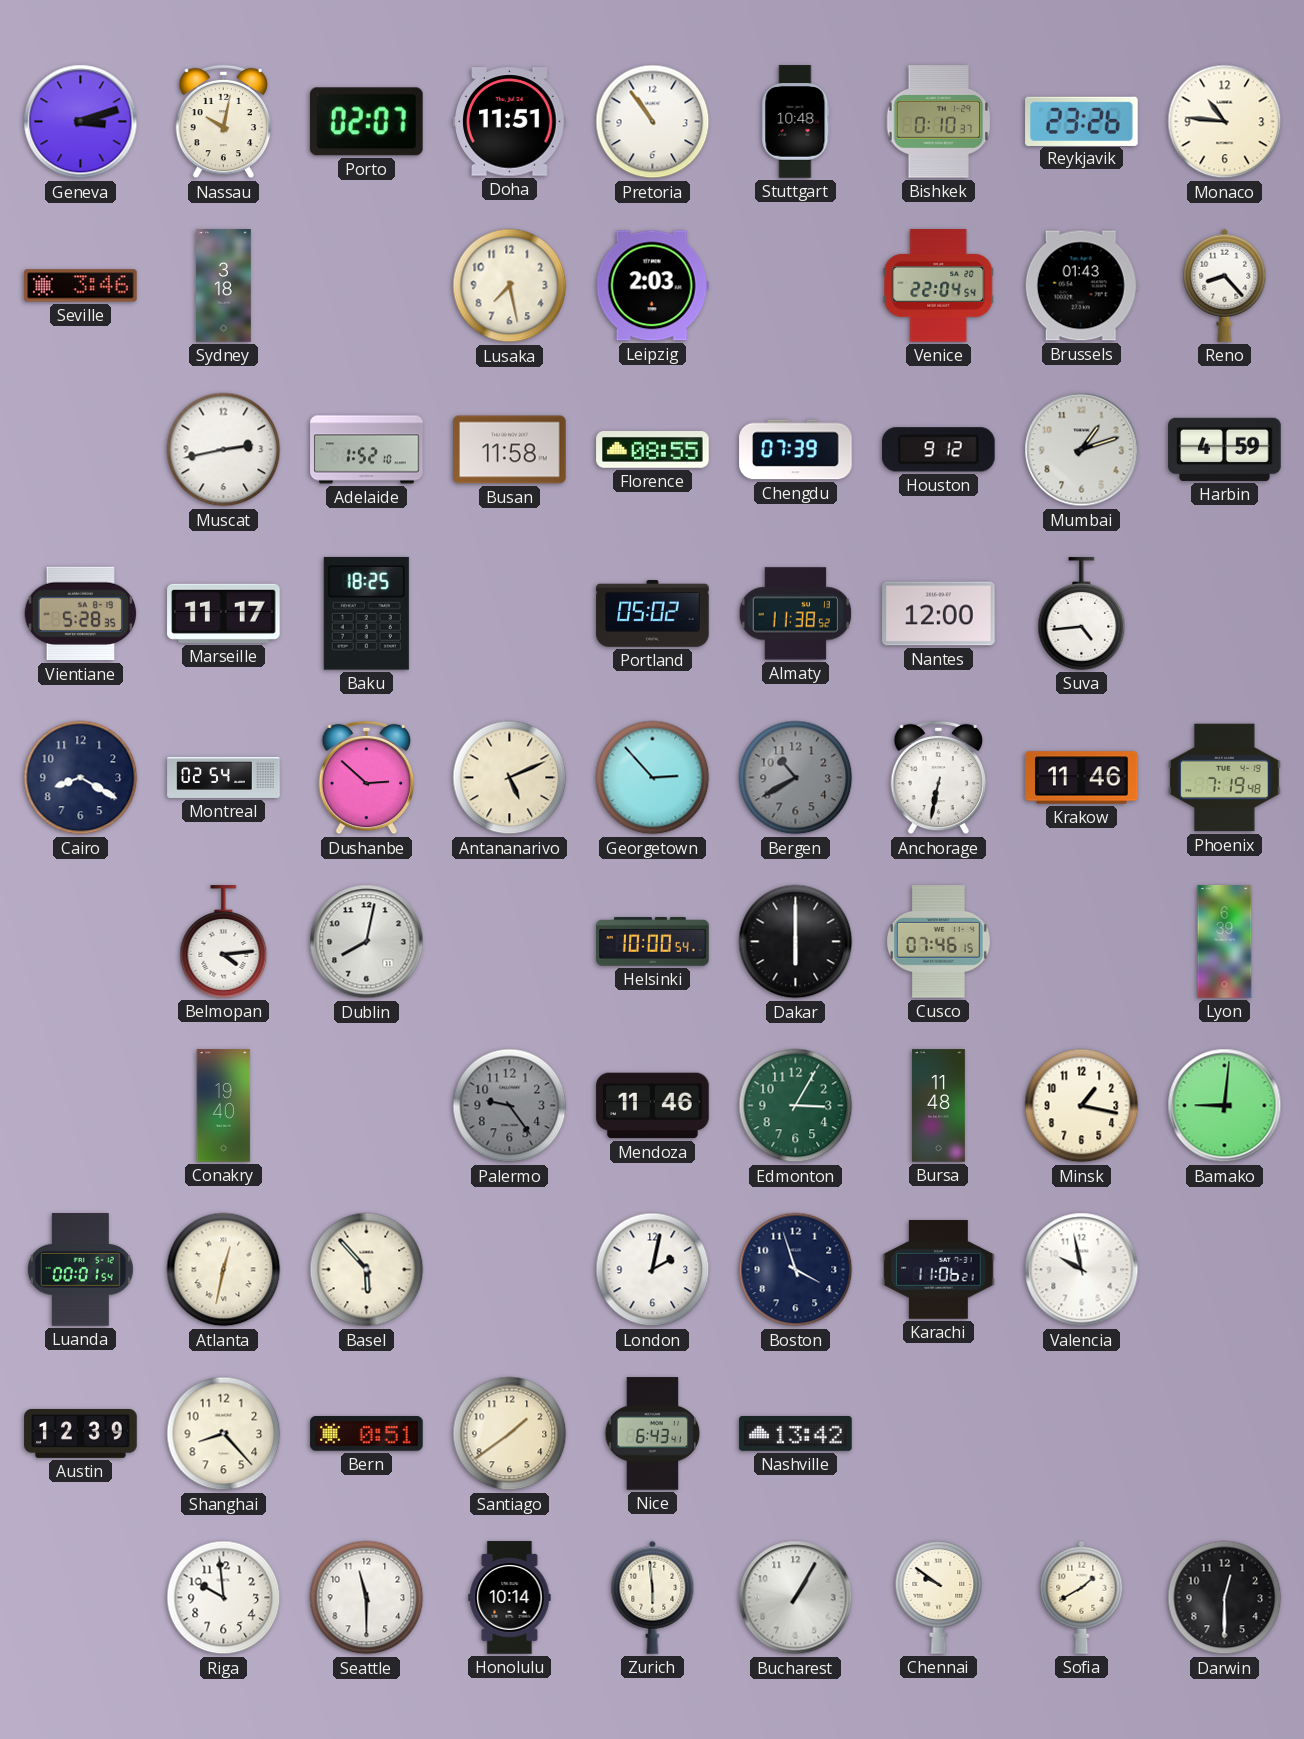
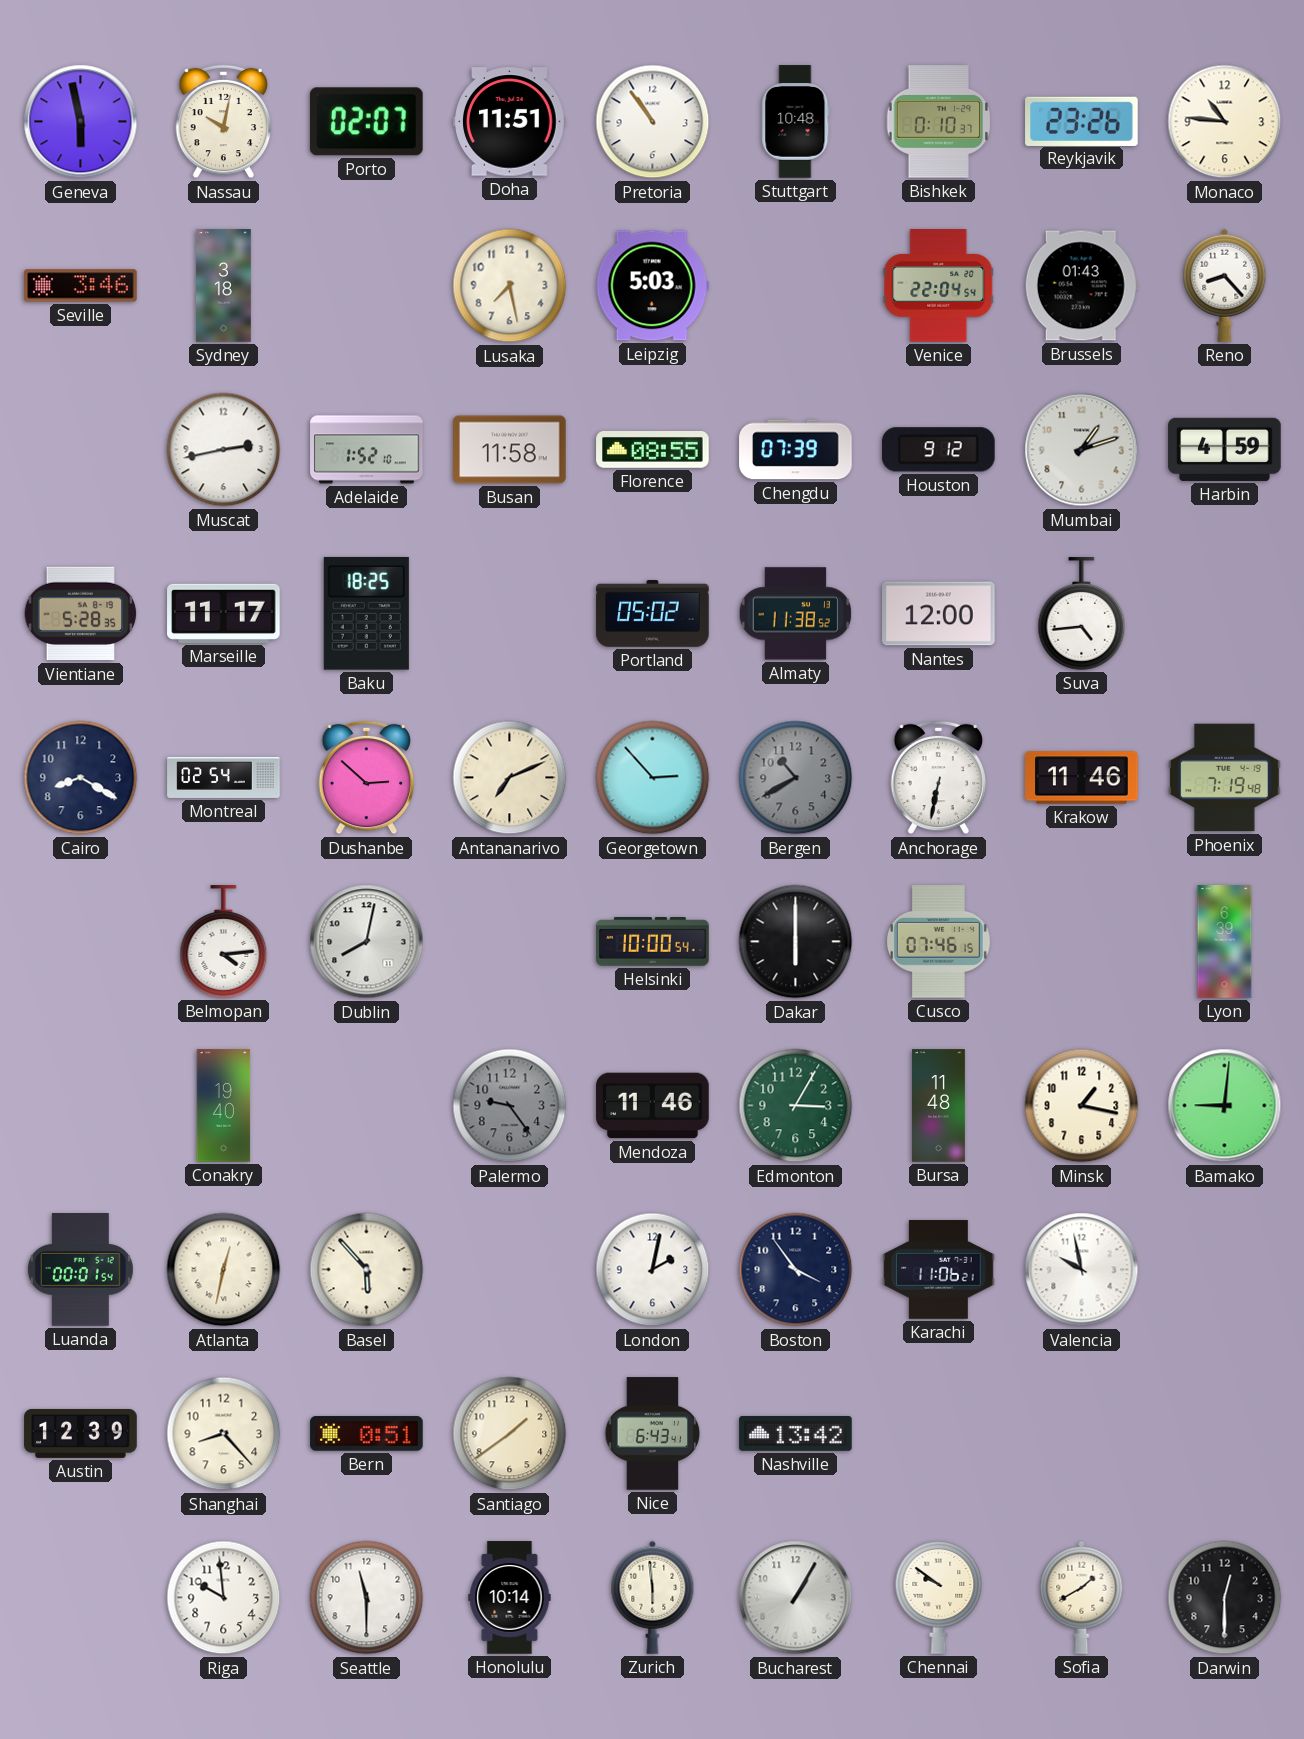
Geneva: 3:12 -> 5:58
Leipzig: 2:03 -> 5:03
Antananarivo: 5:11 -> 7:11
Boston: 3:57 -> 3:54
